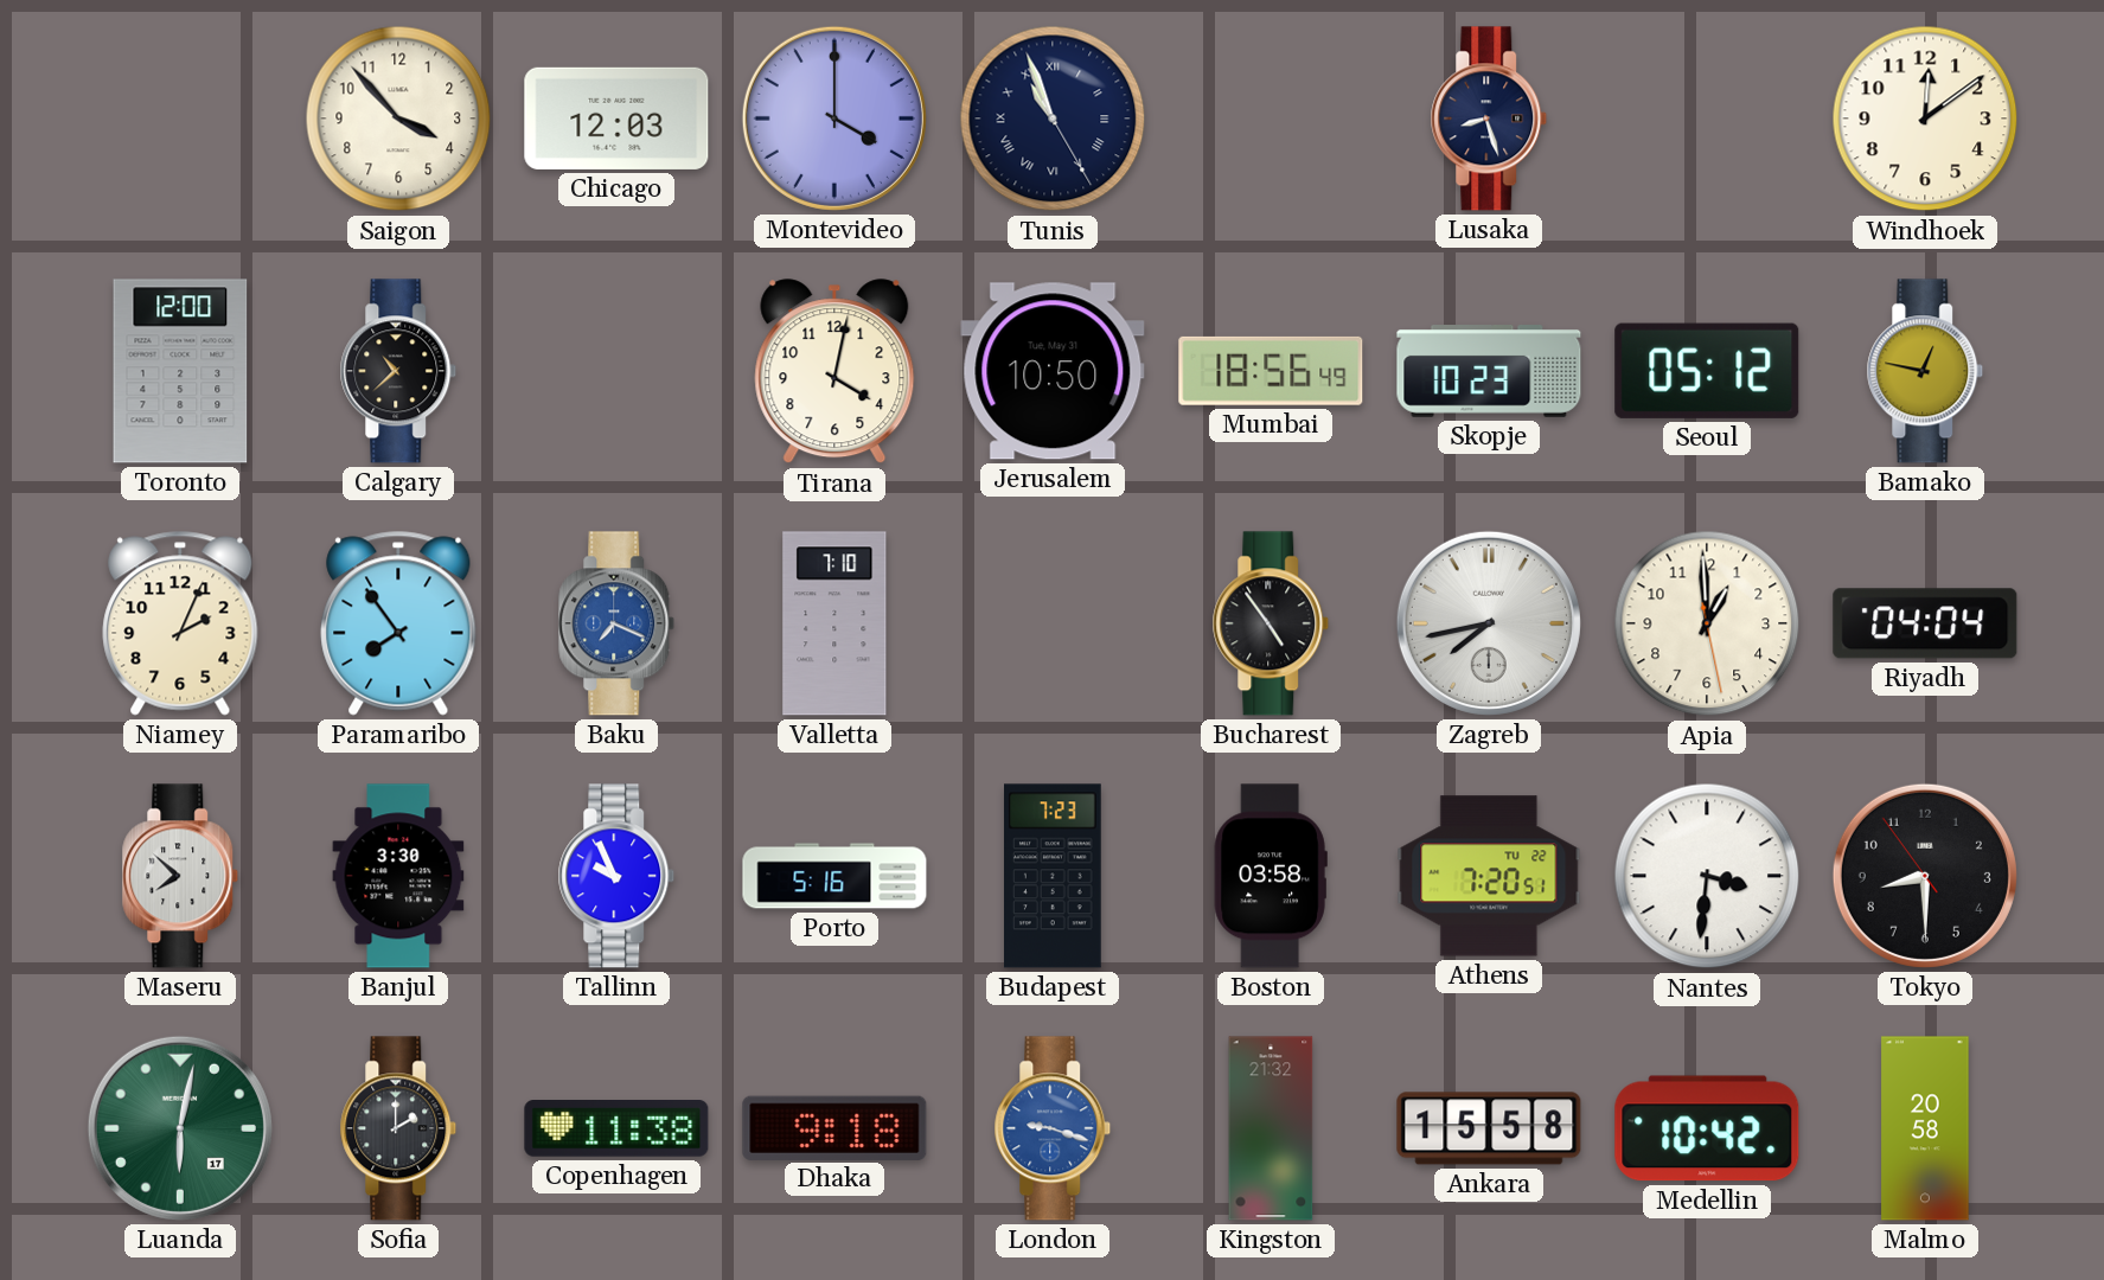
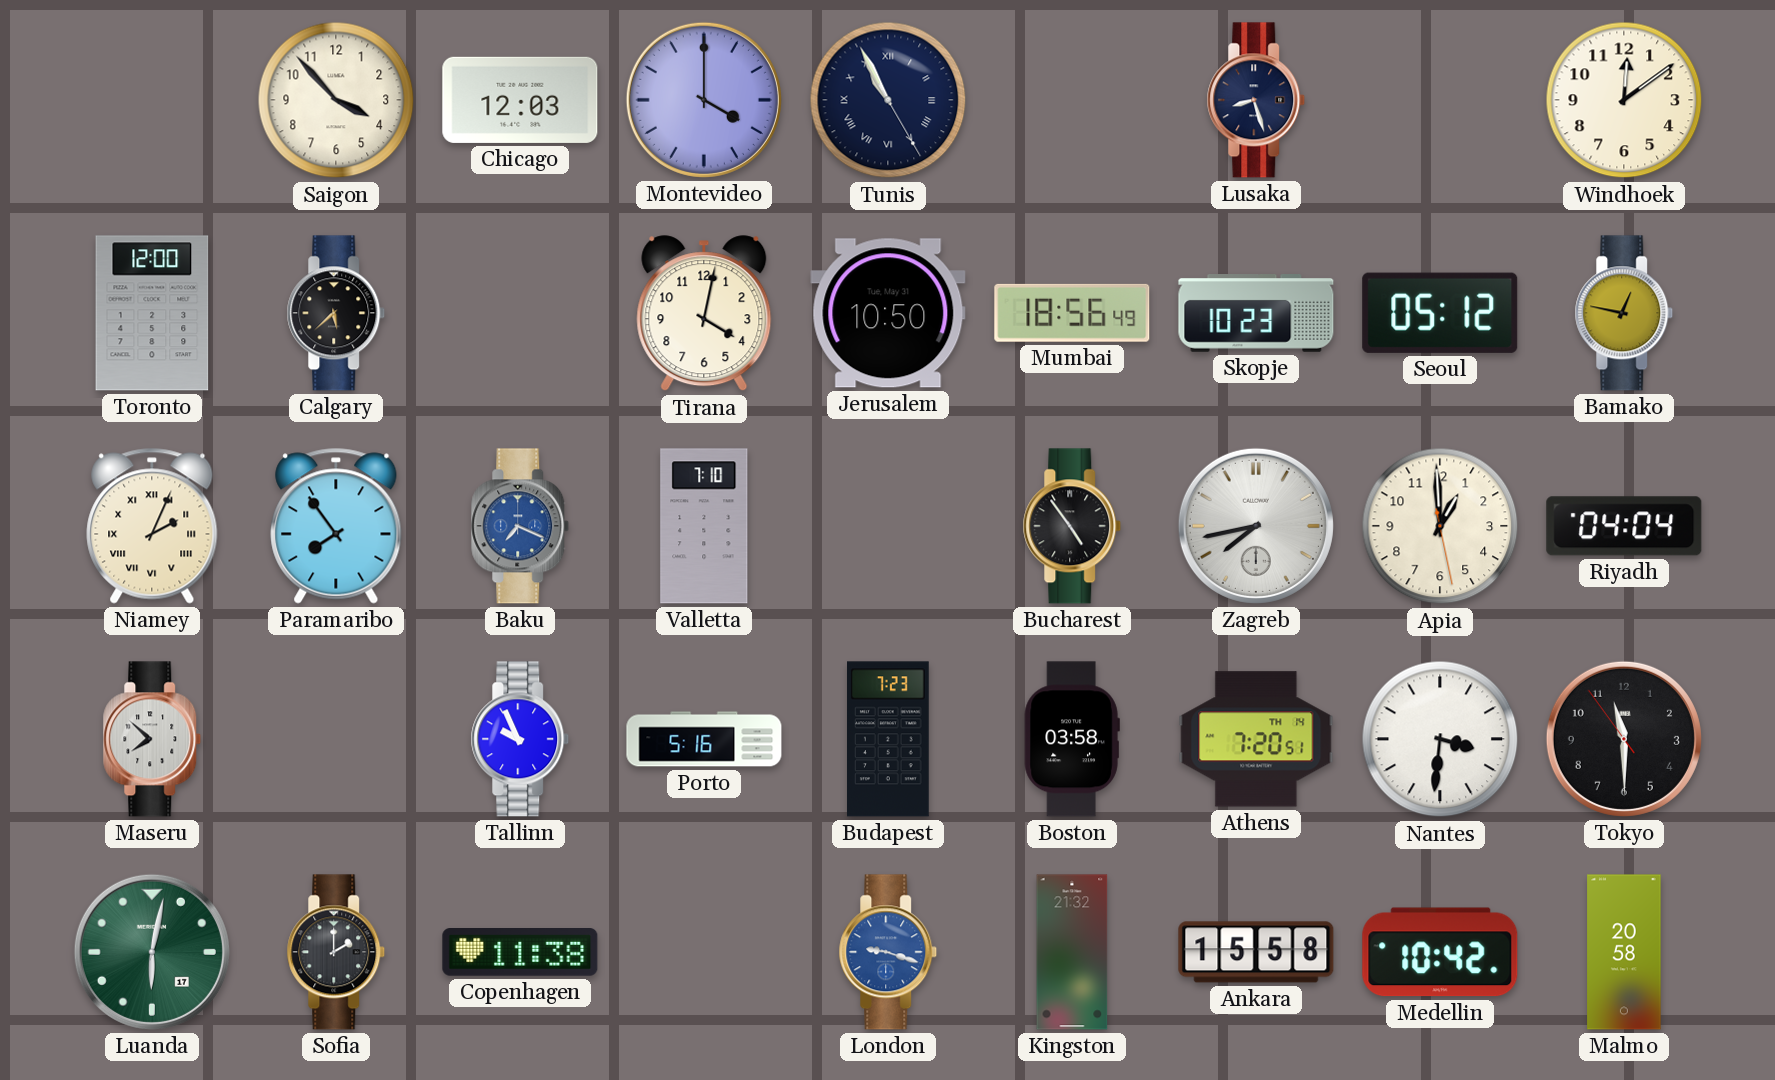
Tunis: 10:56 -> 10:55
Calgary: 10:38 -> 5:38
Niamey numerals: Arabic -> Roman
Banjul: 3:30 -> none
Athens date: TU 22 -> TH 14
Tokyo: 8:29 -> 11:29
Dhaka: 9:18 -> none
